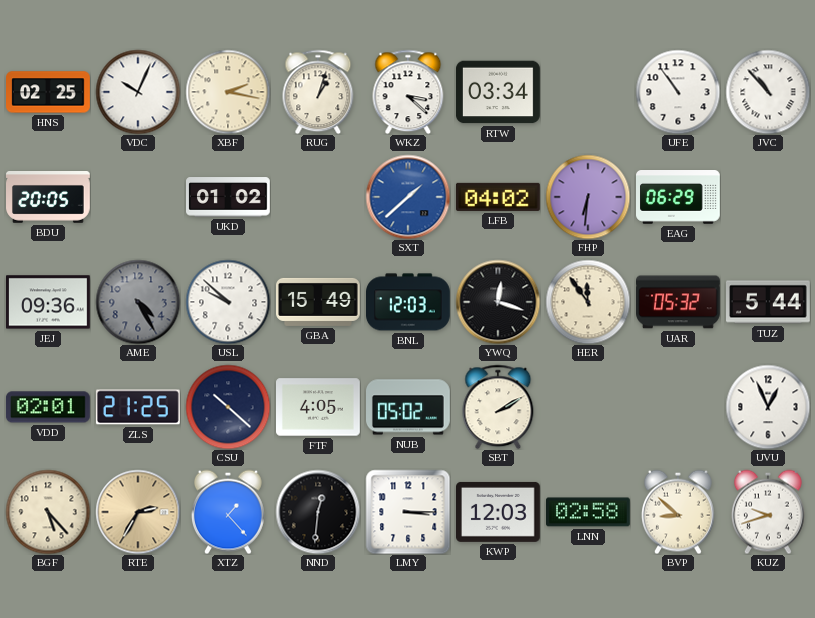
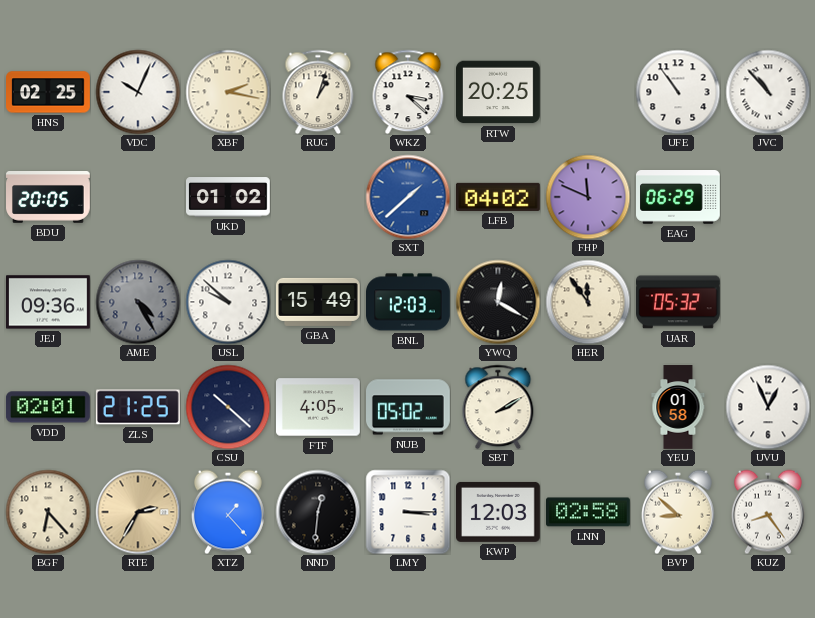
RTW: 03:34 -> 20:25
FHP: 6:31 -> 11:49
YWQ: 12:18 -> 12:20
TUZ: 5:44 -> none
YEU: none -> 01:58
BGF: 5:23 -> 6:23
KUZ: 9:42 -> 8:24
